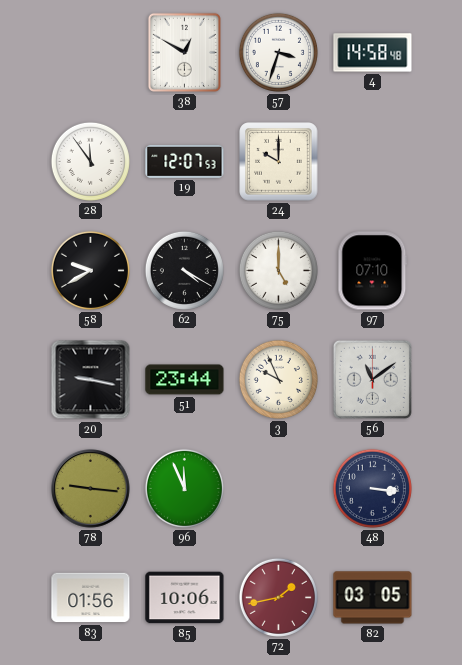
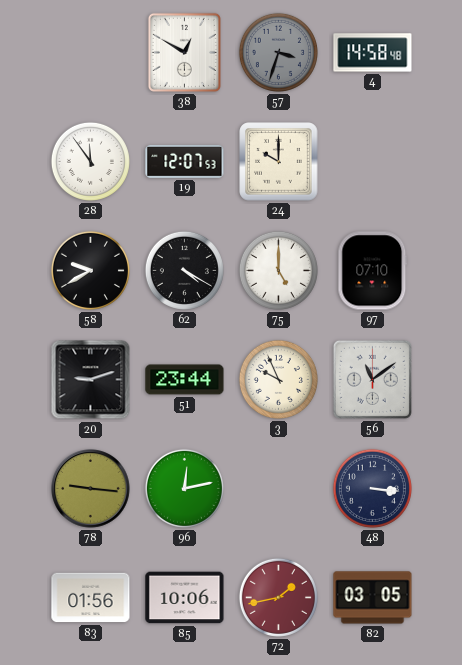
57 dial: white -> grey
20: 9:17 -> 9:12
96: 11:56 -> 12:13
